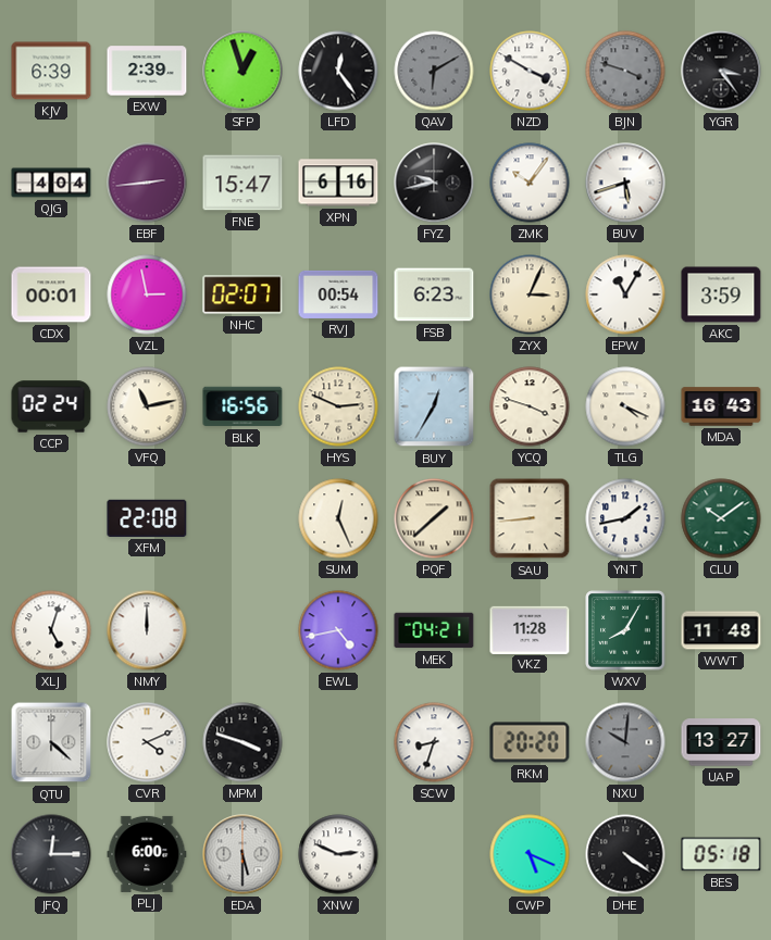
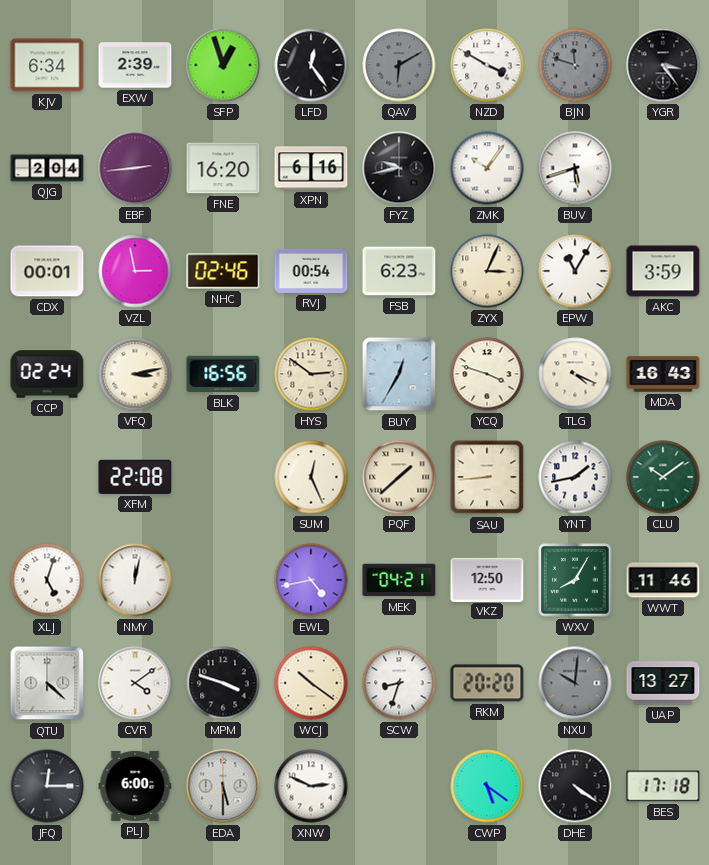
KJV: 6:39 -> 6:34
BJN: 3:48 -> 11:48
QJG: 4:04 -> 2:04
FNE: 15:47 -> 16:20
NHC: 02:07 -> 02:46
VFQ: 11:13 -> 3:13
HYS: 2:49 -> 2:51
NMY: 12:00 -> 12:02
VKZ: 11:28 -> 12:50
WWT: 11:48 -> 11:46
CVR: 4:11 -> 4:09
WCJ: none -> 10:21
CWP: 5:19 -> 5:21
BES: 05:18 -> 17:18
